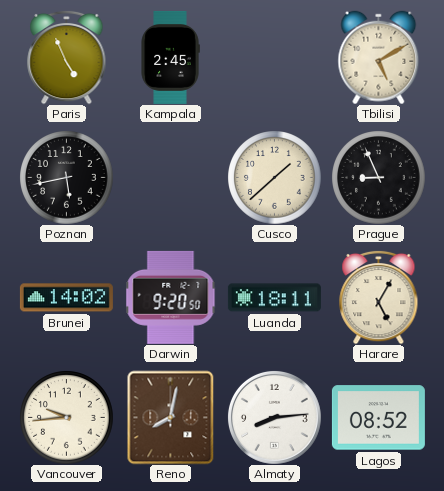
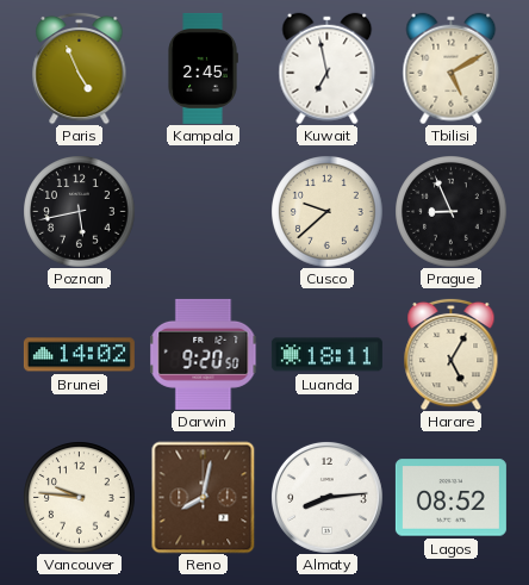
Kuwait: none -> 6:58
Cusco: 1:38 -> 9:38
Vancouver: 9:44 -> 9:46
